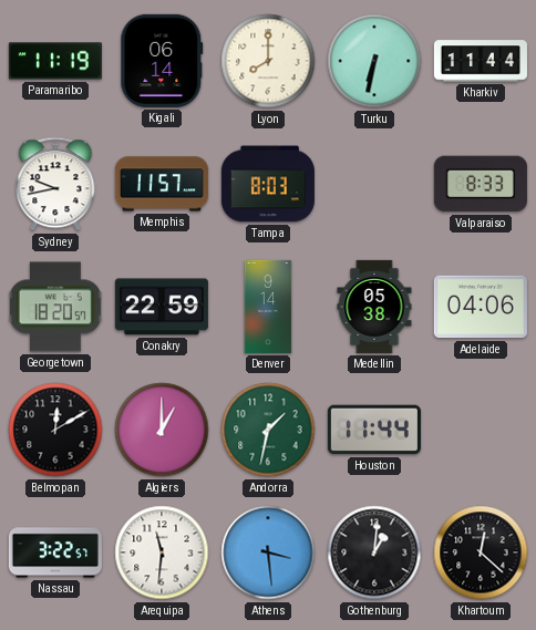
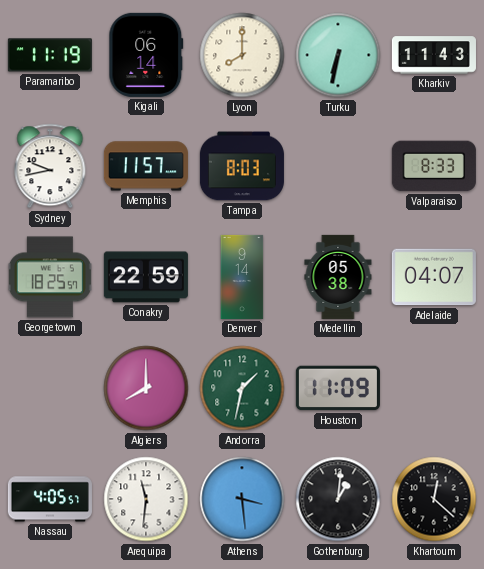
Kharkiv: 11:44 -> 11:43
Georgetown: 18:20 -> 18:25
Adelaide: 04:06 -> 04:07
Belmopan: 12:10 -> none
Algiers: 1:00 -> 8:00
Houston: 11:44 -> 11:09
Nassau: 3:22 -> 4:05
